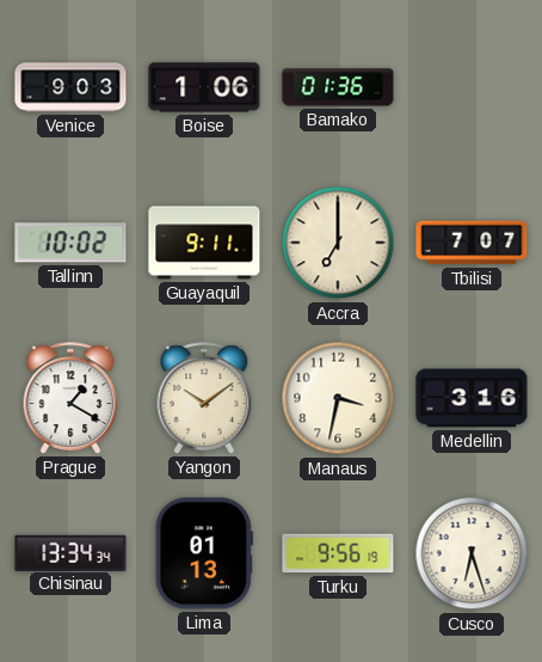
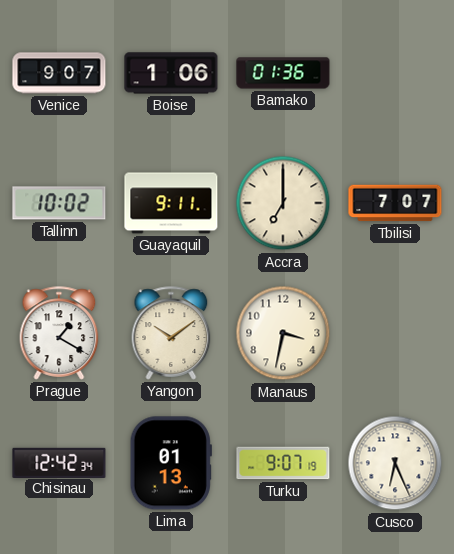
Venice: 9:03 -> 9:07
Medellin: 3:16 -> none
Chisinau: 13:34 -> 12:42
Turku: 9:56 -> 9:07
Cusco: 6:27 -> 6:26
